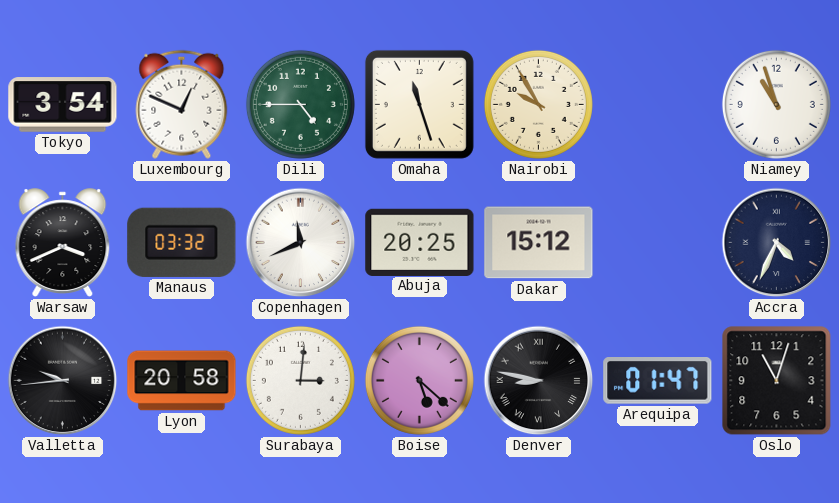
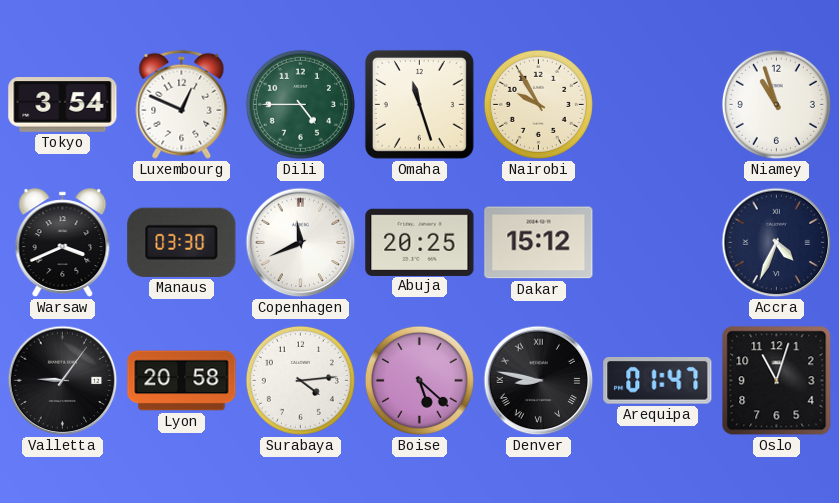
Manaus: 03:32 -> 03:30
Valletta: 9:44 -> 9:06
Surabaya: 3:01 -> 4:14
